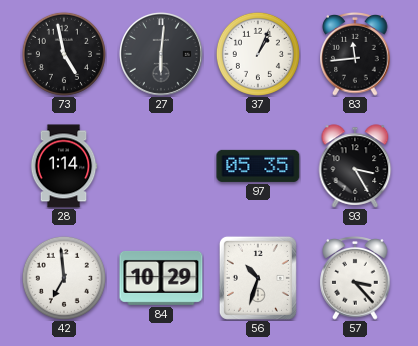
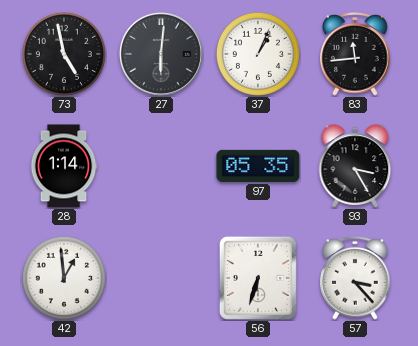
42: 6:59 -> 12:59
84: 10:29 -> none
56: 10:33 -> 6:33
